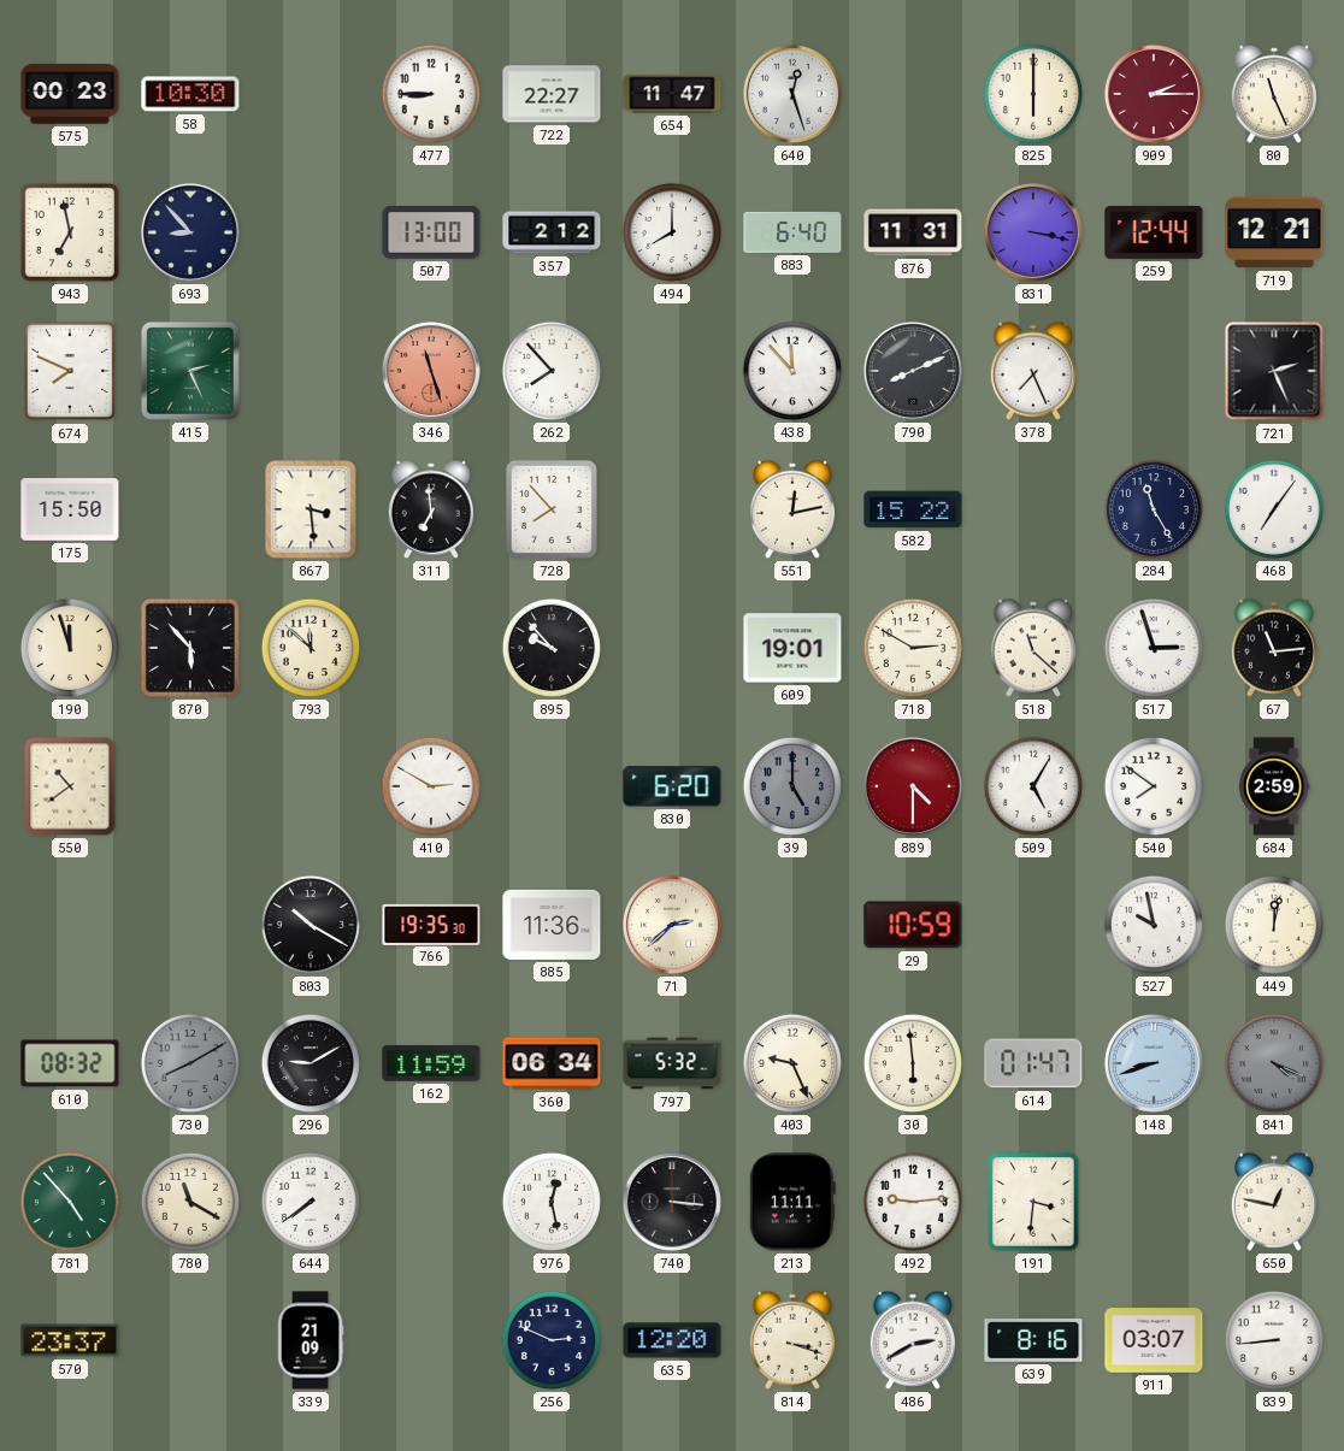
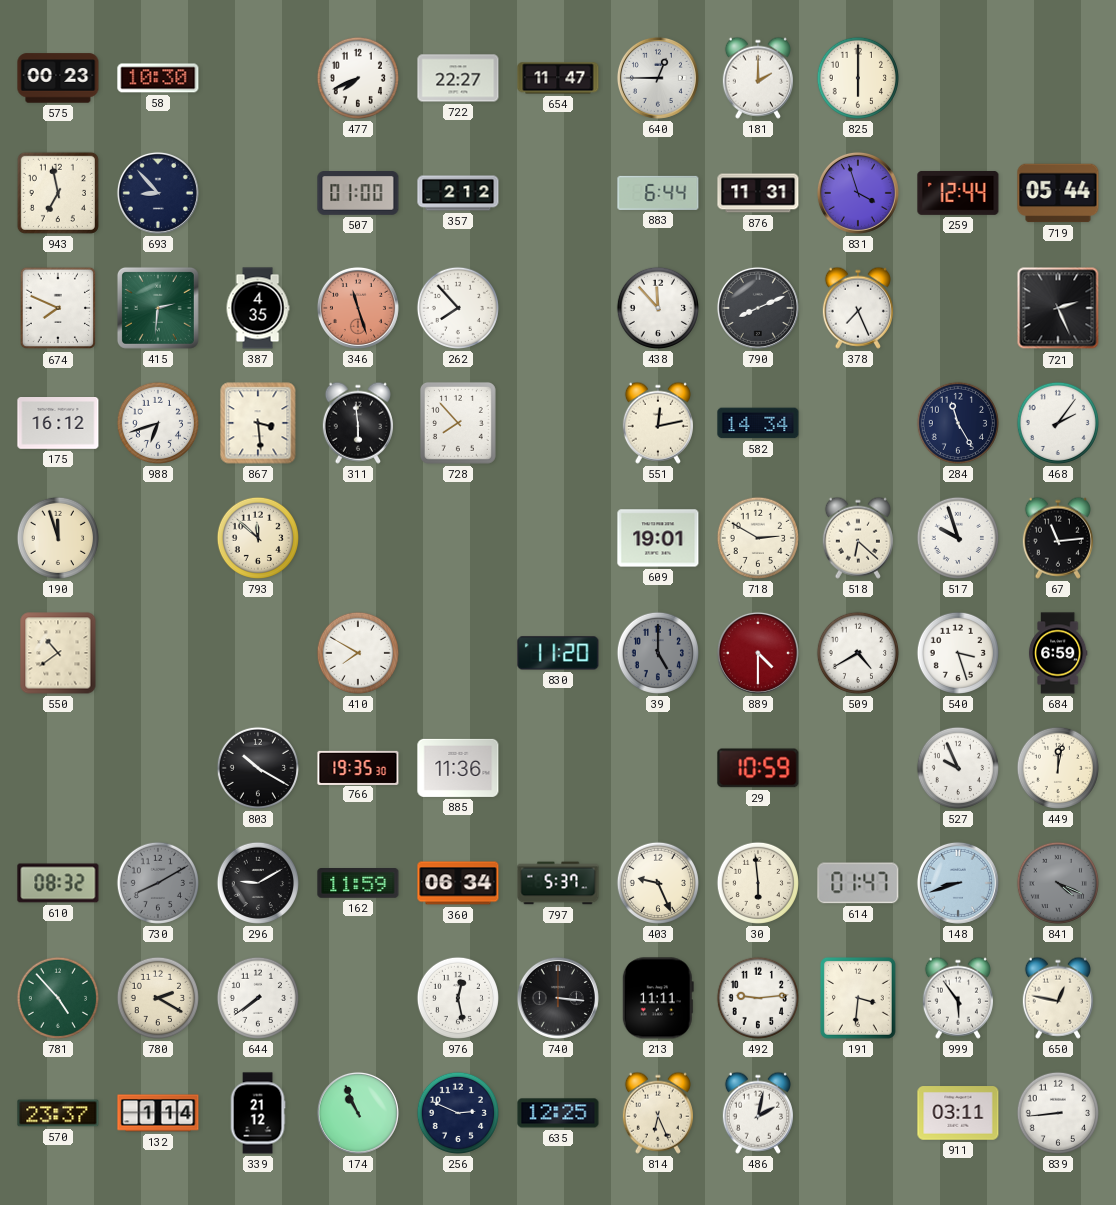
477: 8:45 -> 7:41
640: 12:27 -> 12:45
181: none -> 2:00
909: 2:15 -> none
80: 11:26 -> none
507: 13:00 -> 01:00
494: 8:00 -> none
883: 6:40 -> 6:44
831: 3:17 -> 3:57
719: 12:21 -> 05:44
415: 2:26 -> 2:31
387: none -> 4:35
175: 15:50 -> 16:12
988: none -> 6:42
311: 6:59 -> 5:59
582: 15:22 -> 14:34
468: 7:06 -> 2:06
870: 5:53 -> none
895: 9:53 -> none
518: 11:22 -> 6:22
517: 2:57 -> 9:57
410: 2:50 -> 7:50
830: 6:20 -> 11:20
509: 5:05 -> 4:40
540: 7:51 -> 3:27
684: 2:59 -> 6:59
71: 2:38 -> none
527: 9:58 -> 9:56
797: 5:32 -> 5:37
780: 11:20 -> 2:20
999: none -> 5:54
132: none -> 1:14
339: 21:09 -> 21:12
174: none -> 10:56
635: 12:20 -> 12:25
814: 3:18 -> 6:26
486: 2:40 -> 2:02
639: 8:16 -> none
911: 03:07 -> 03:11
